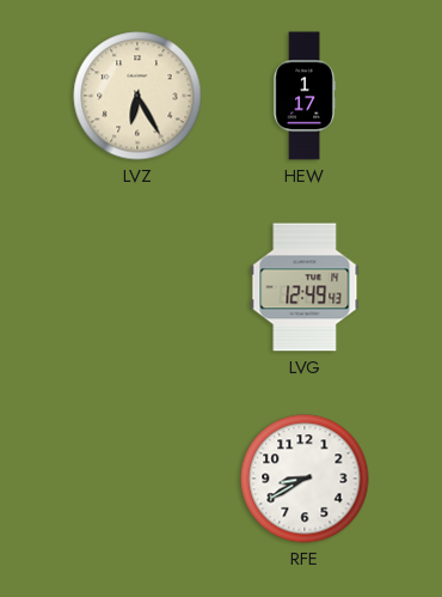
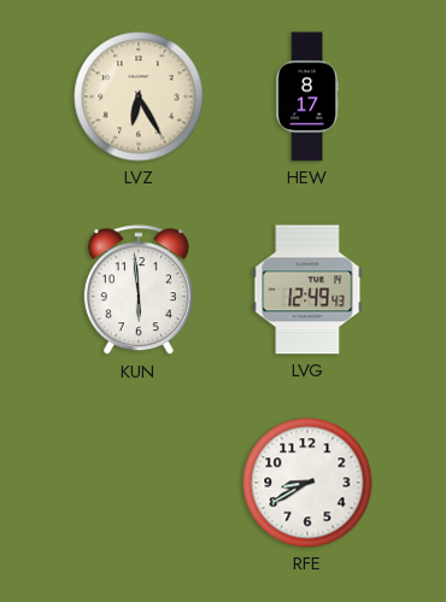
HEW: 1:17 -> 8:17
KUN: none -> 5:59
